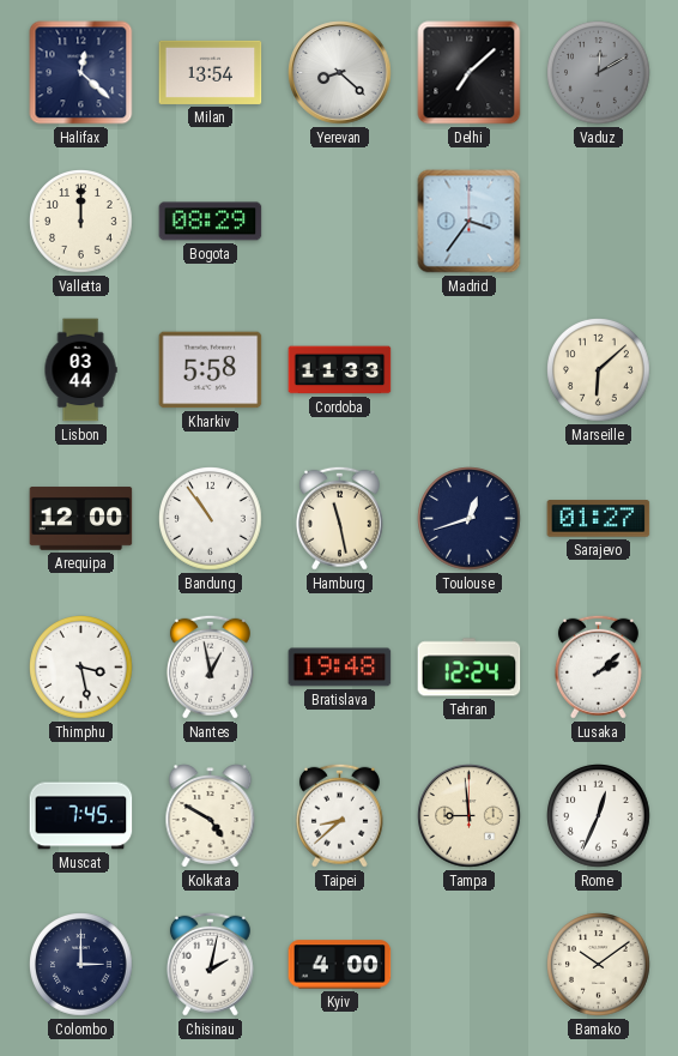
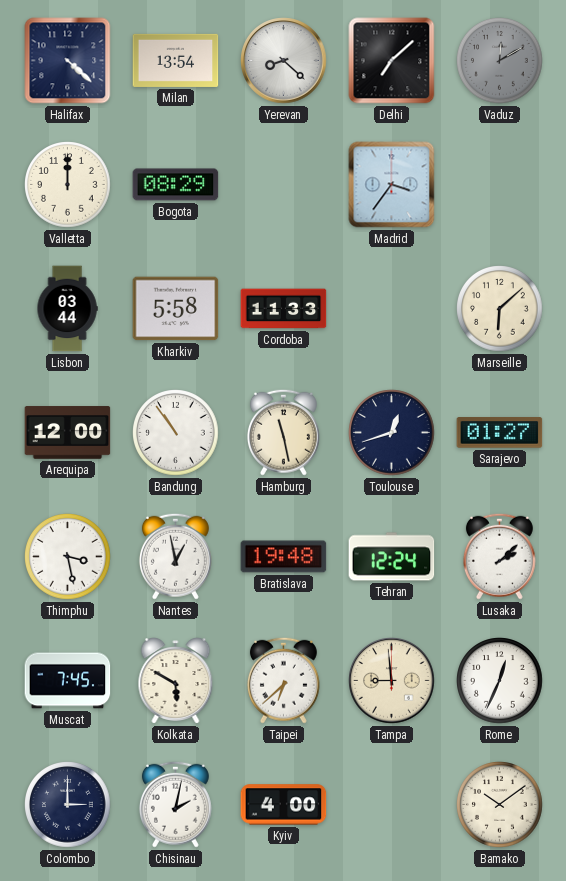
Halifax: 12:22 -> 4:22
Kolkata: 4:50 -> 5:50
Taipei: 8:38 -> 6:38
